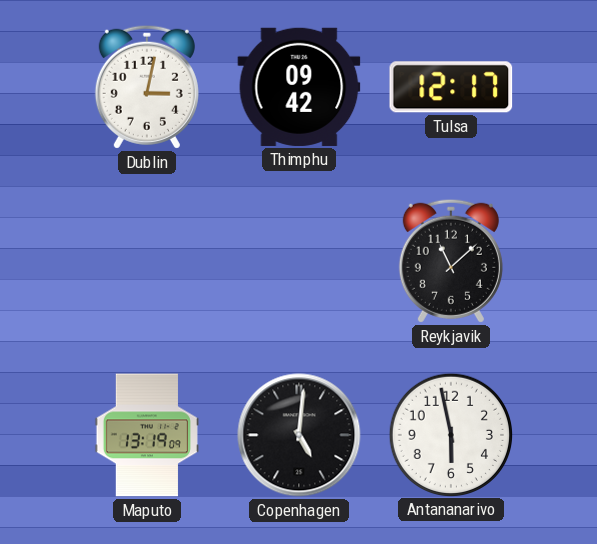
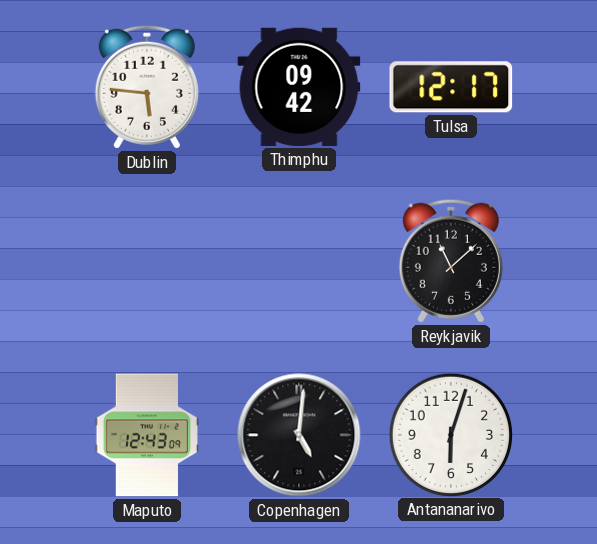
Dublin: 3:02 -> 5:46
Maputo: 13:19 -> 12:43
Antananarivo: 5:58 -> 6:03
